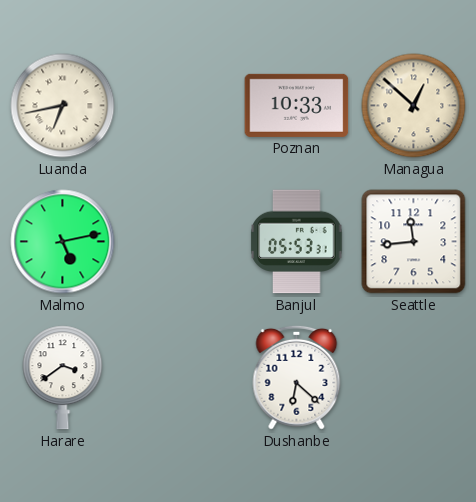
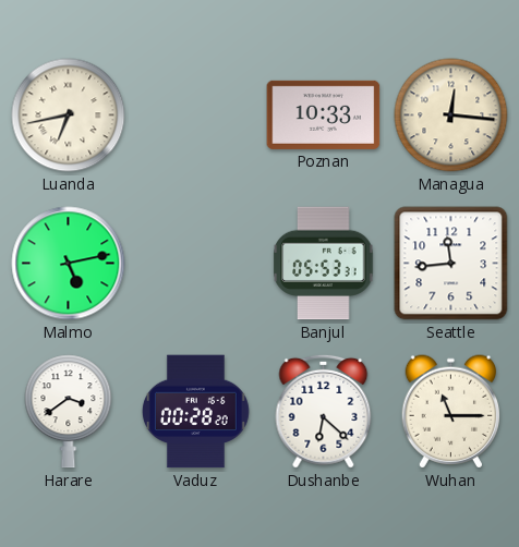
Managua: 12:52 -> 12:16
Vaduz: none -> 00:28
Wuhan: none -> 11:15
